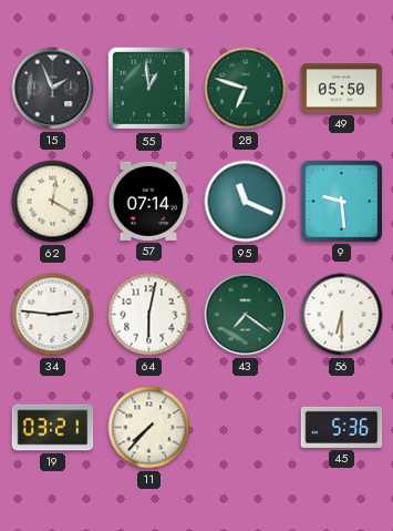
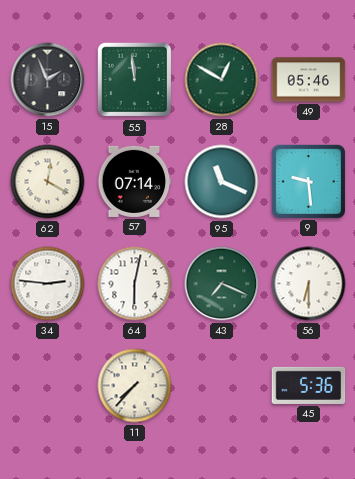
55: 12:59 -> 11:59
28: 6:48 -> 12:50
49: 05:50 -> 05:46
43: 7:21 -> 7:19
19: 03:21 -> none
